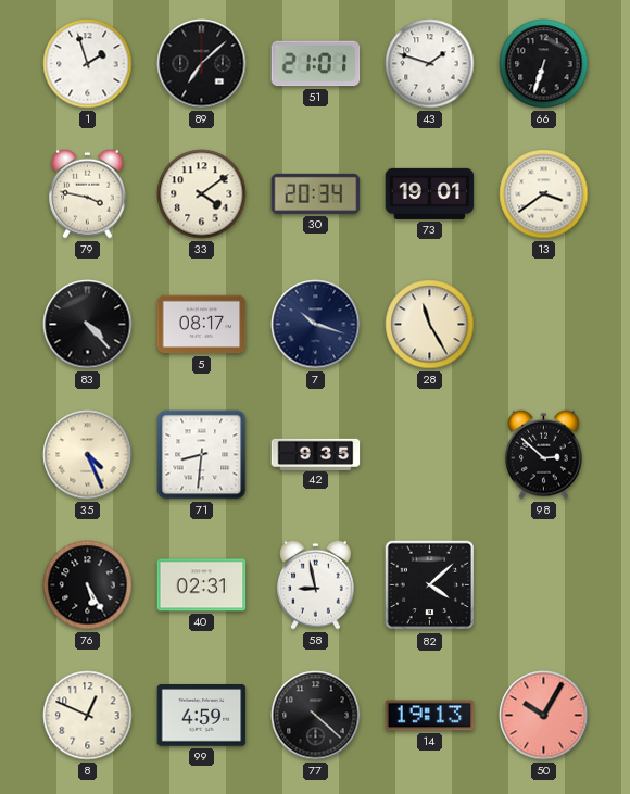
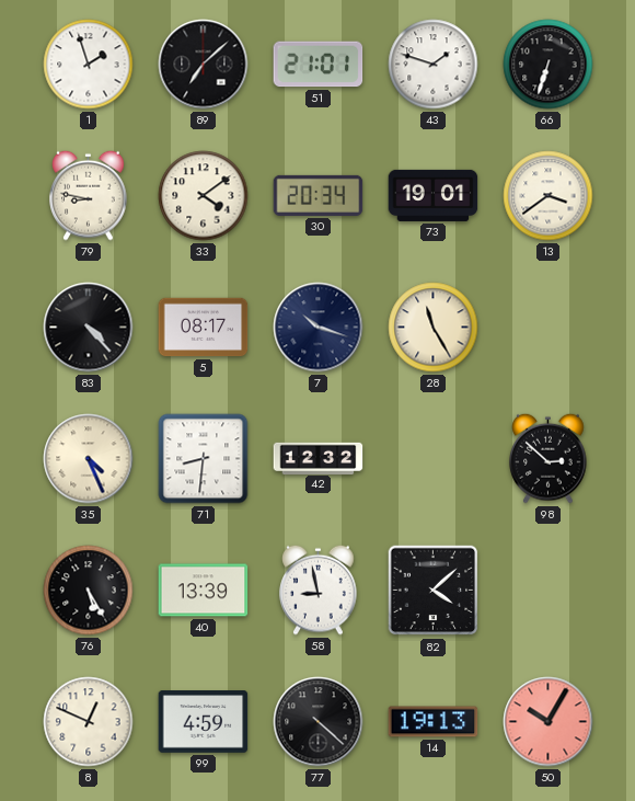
79: 3:47 -> 8:47
42: 9:35 -> 12:32
40: 02:31 -> 13:39
